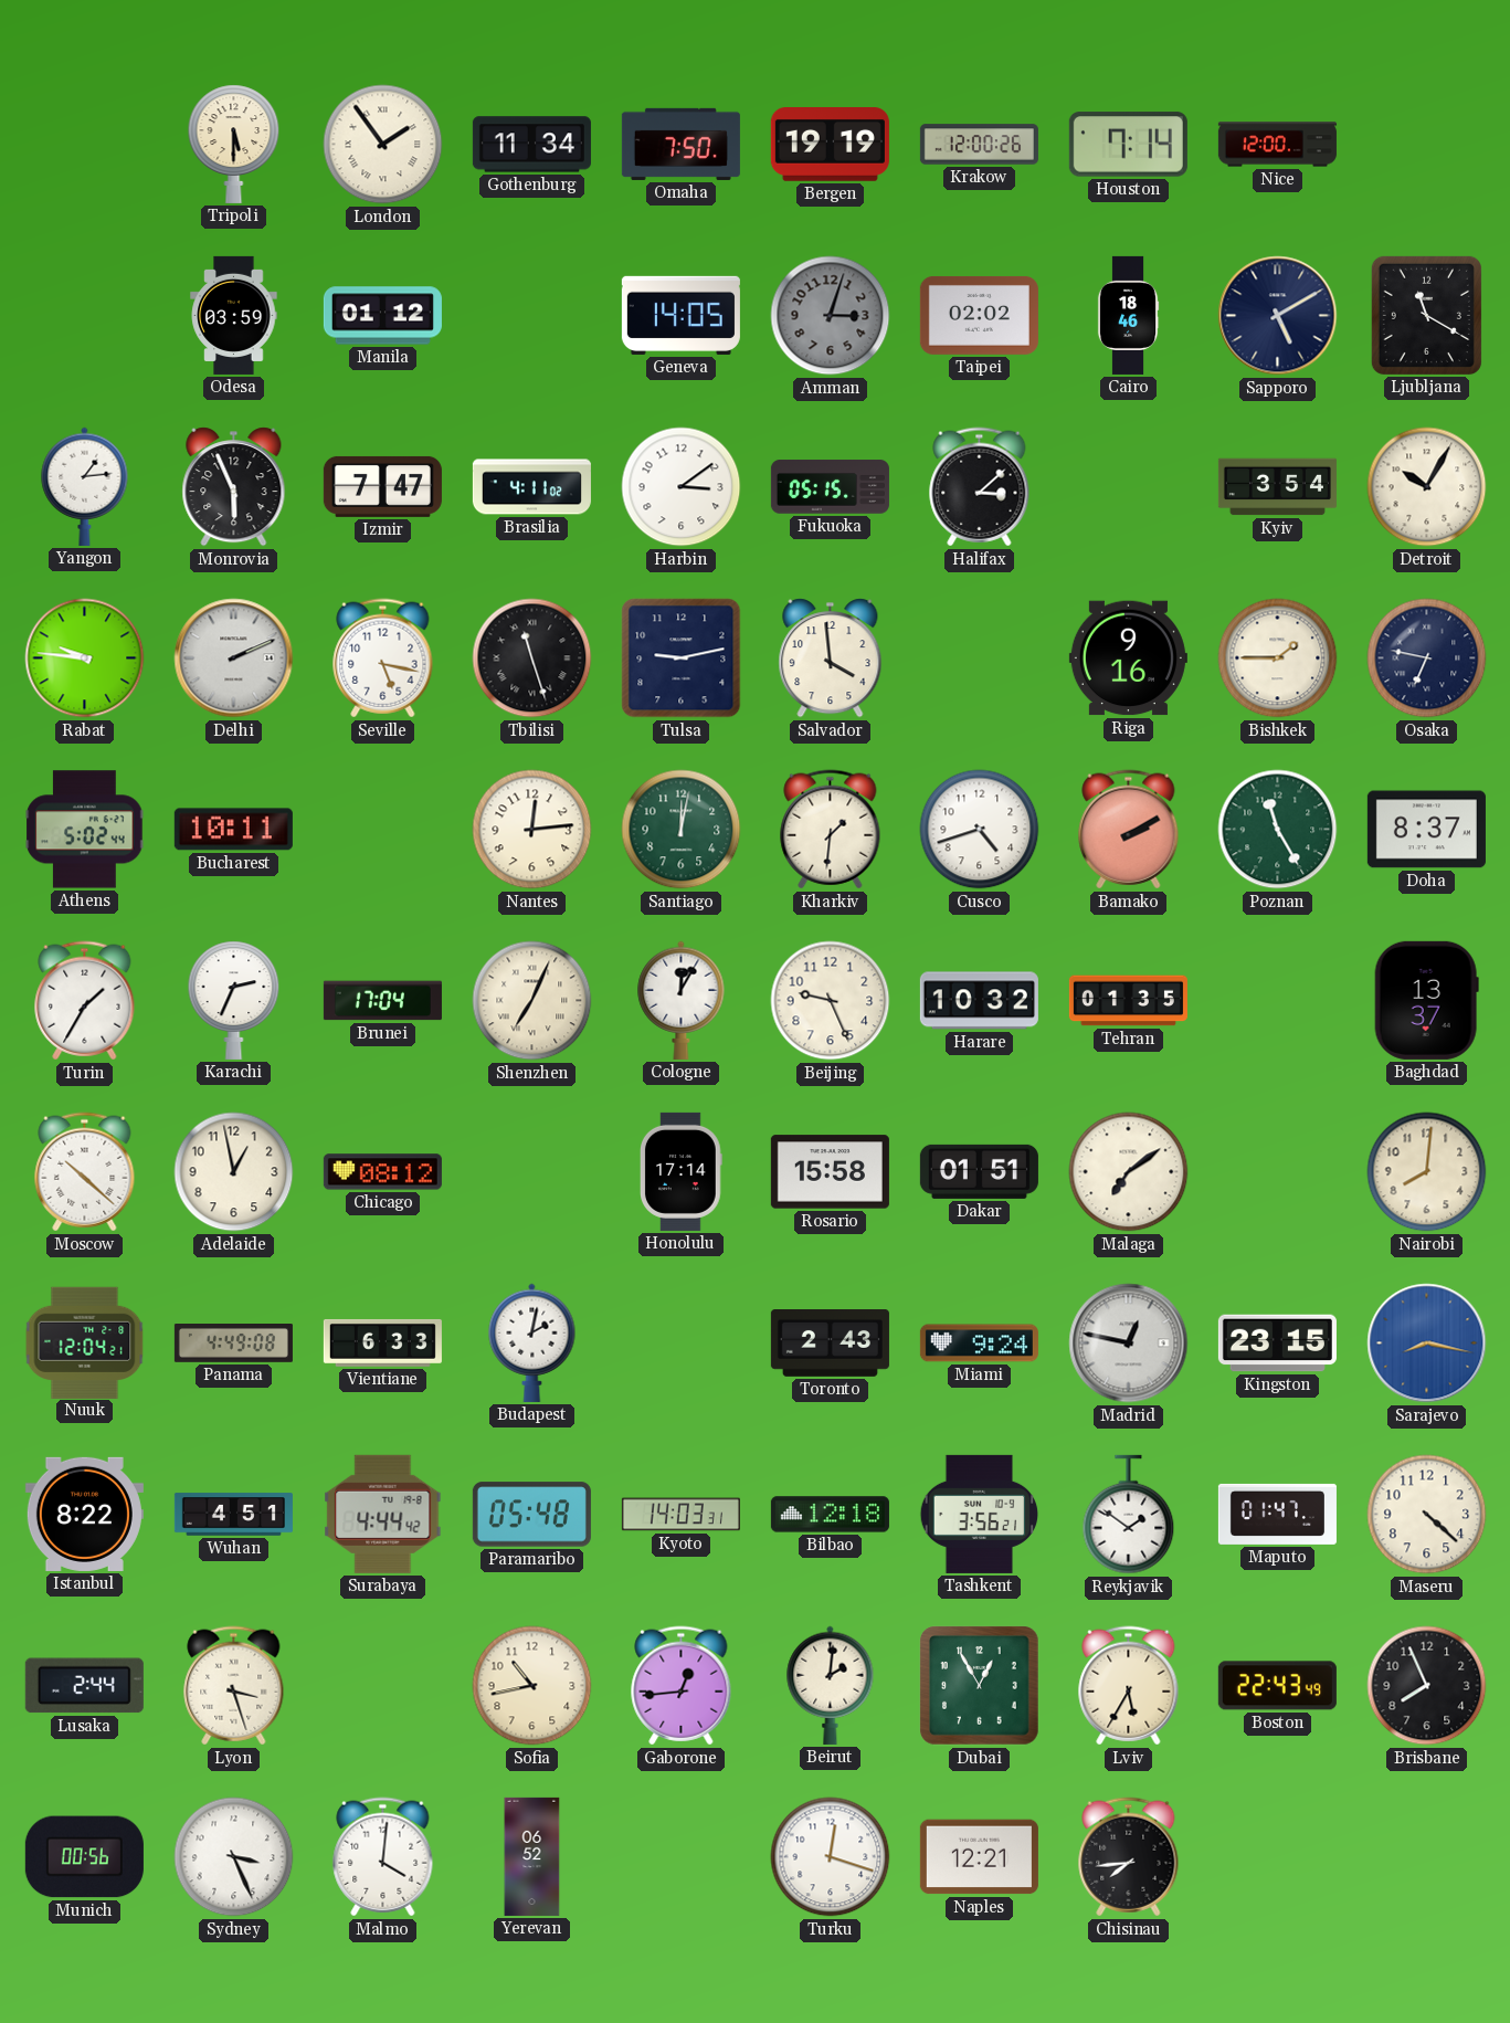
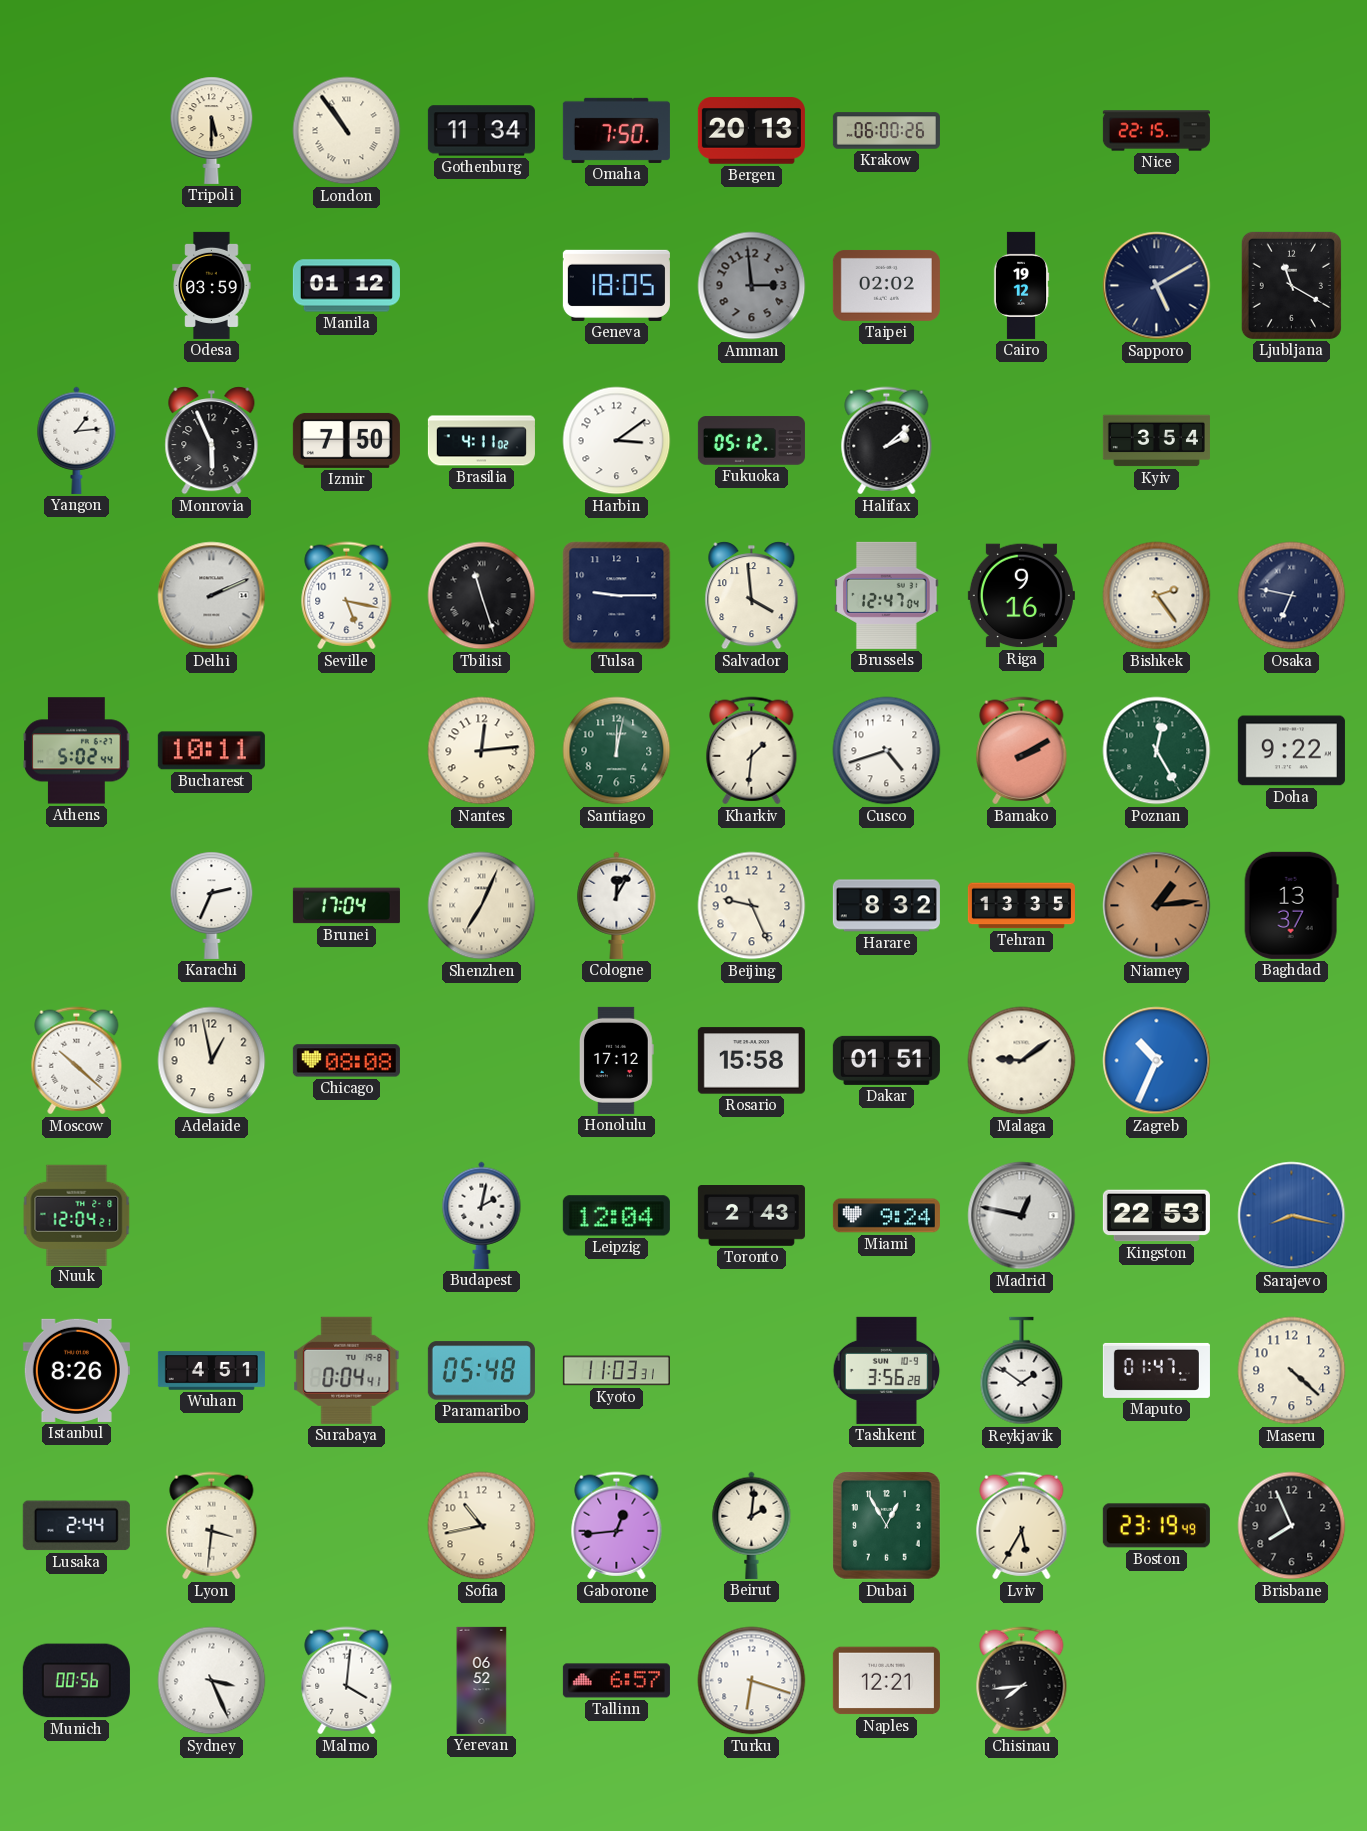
London: 1:54 -> 10:54
Bergen: 19:19 -> 20:13
Krakow: 12:00 -> 06:00
Houston: 7:14 -> none
Nice: 12:00 -> 22:15
Geneva: 14:05 -> 18:05
Amman: 3:03 -> 2:59
Cairo: 18:46 -> 19:12
Izmir: 7:47 -> 7:50
Fukuoka: 05:15 -> 05:12
Halifax: 3:08 -> 2:08
Detroit: 10:05 -> none
Rabat: 9:46 -> none
Tulsa: 9:13 -> 9:15
Brussels: none -> 12:47
Bishkek: 1:45 -> 2:24
Poznan: 11:25 -> 12:25
Doha: 8:37 -> 9:22
Turin: 1:35 -> none
Harare: 10:32 -> 8:32
Tehran: 01:35 -> 13:35
Niamey: none -> 1:14
Chicago: 08:12 -> 08:08
Honolulu: 17:14 -> 17:12
Malaga: 7:09 -> 9:09
Zagreb: none -> 10:34
Nairobi: 8:01 -> none
Panama: 4:49 -> none
Vientiane: 6:33 -> none
Leipzig: none -> 12:04
Kingston: 23:15 -> 22:53
Istanbul: 8:22 -> 8:26
Surabaya: 4:44 -> 0:04
Kyoto: 14:03 -> 11:03
Bilbao: 12:18 -> none
Tashkent: 3:56:21 -> 3:56:28
Lyon: 3:27 -> 3:31
Boston: 22:43 -> 23:19
Tallinn: none -> 6:57
Turku: 12:18 -> 6:18
